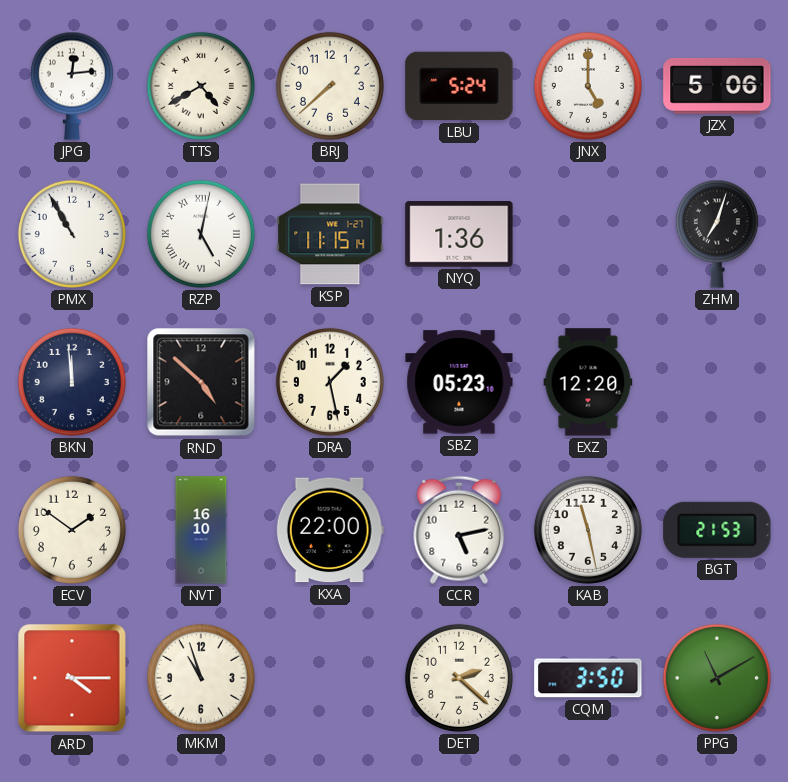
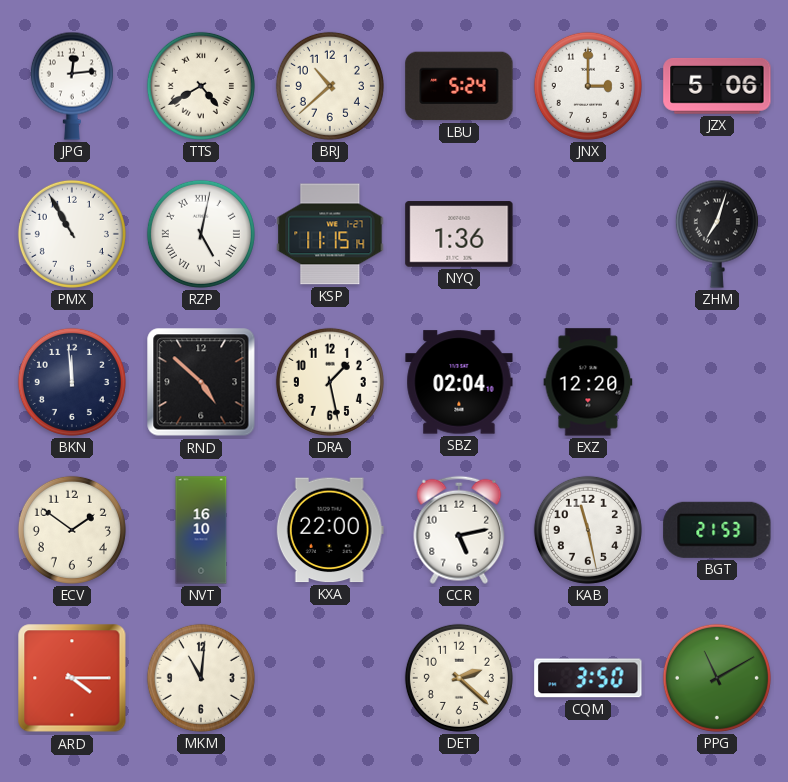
BRJ: 7:38 -> 10:38
JNX: 5:00 -> 3:00
SBZ: 05:23 -> 02:04
MKM: 10:57 -> 11:01
